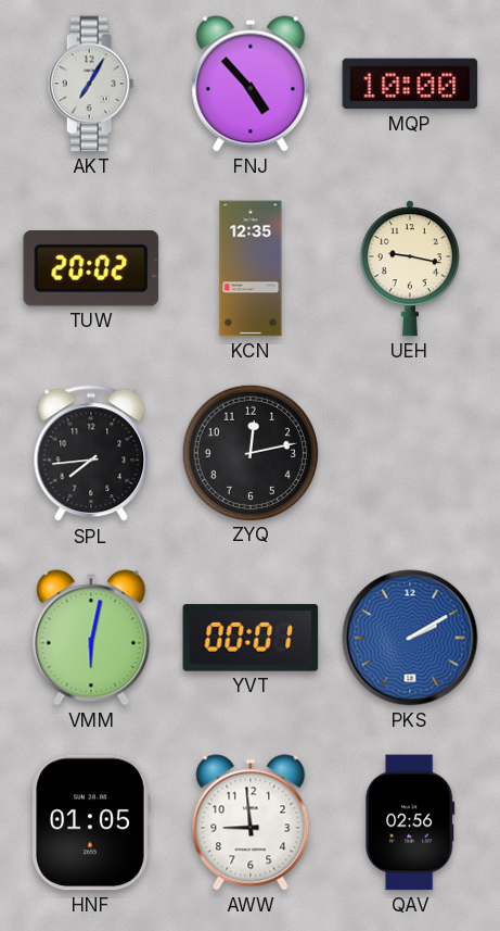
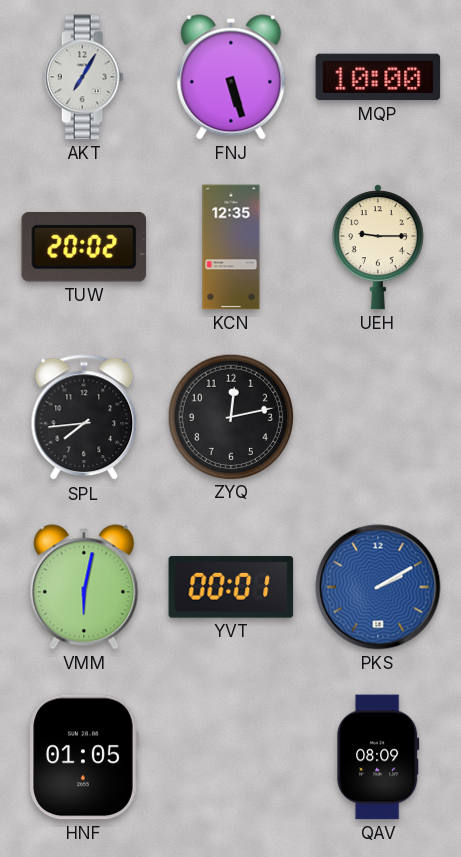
FNJ: 4:53 -> 5:27
UEH: 9:17 -> 9:15
AWW: 8:59 -> none
QAV: 02:56 -> 08:09
